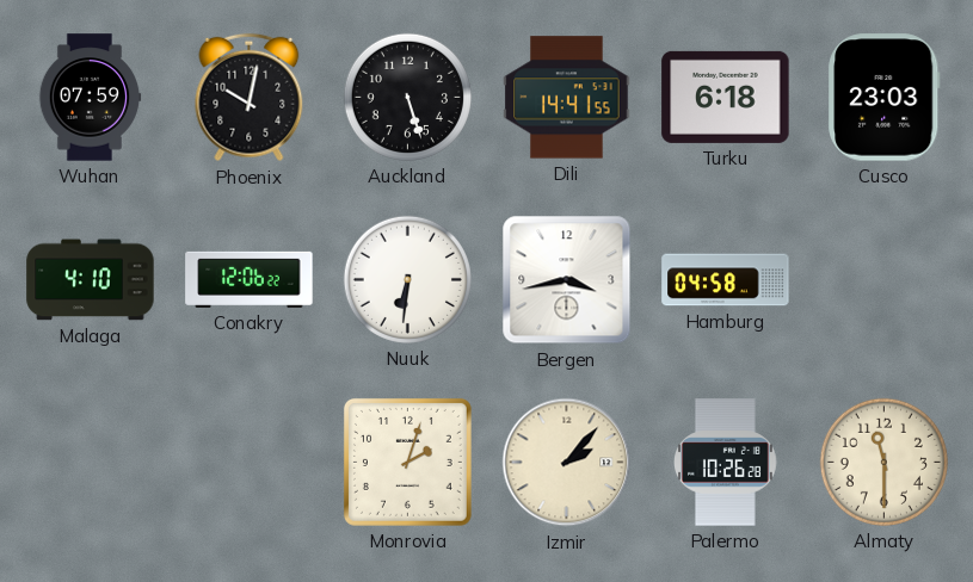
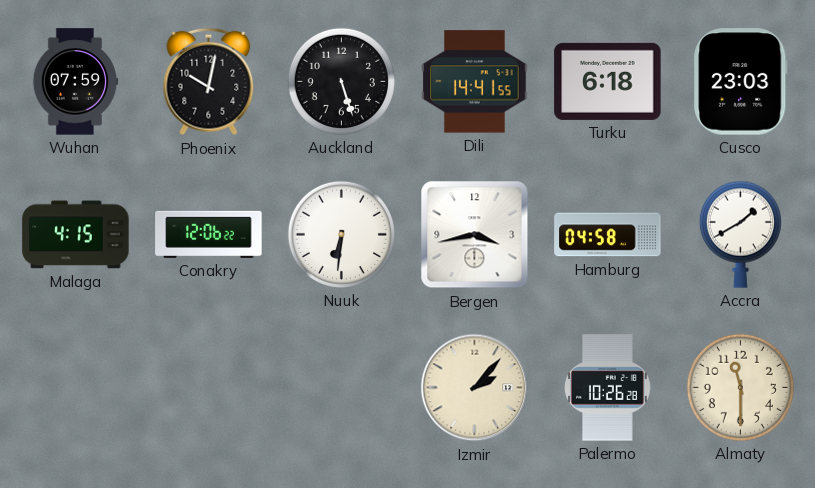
Malaga: 4:10 -> 4:15
Accra: none -> 1:40
Monrovia: 2:03 -> none
